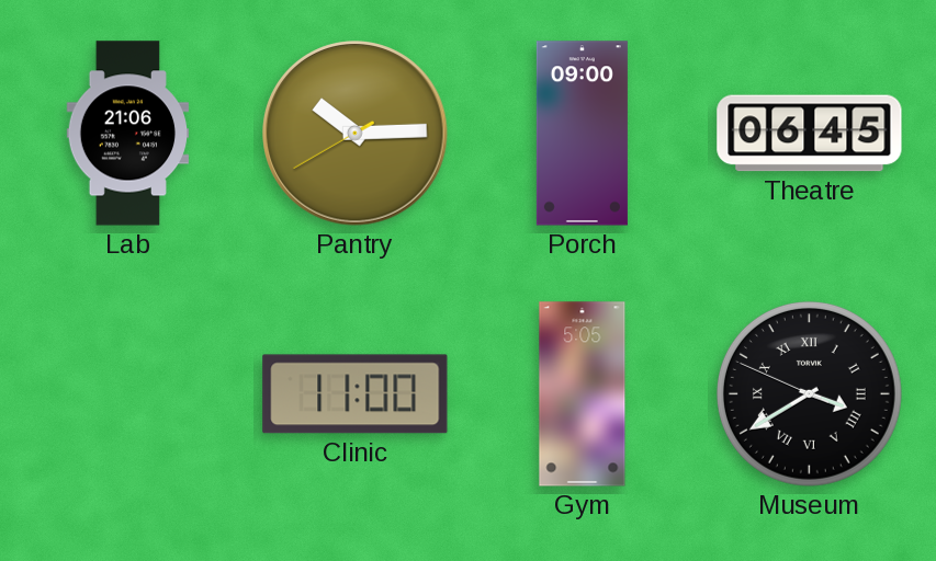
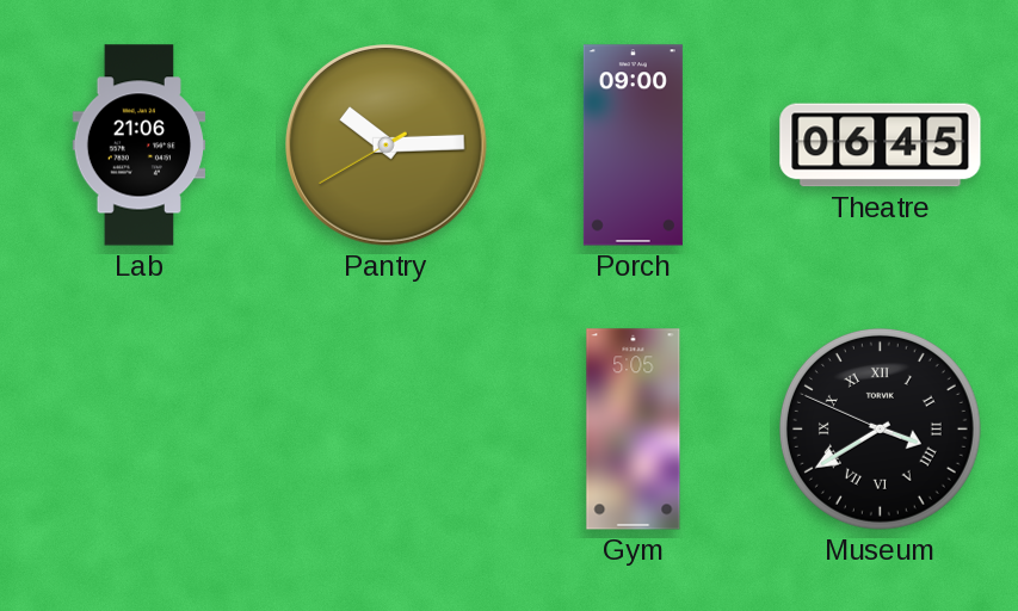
Clinic: 11:00 -> none
